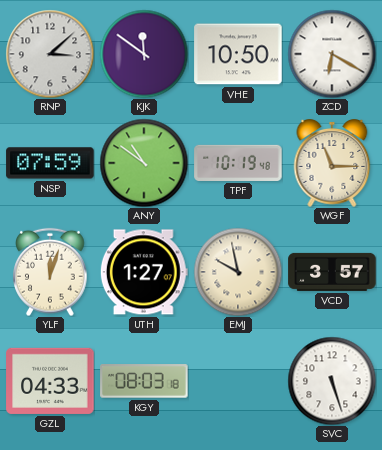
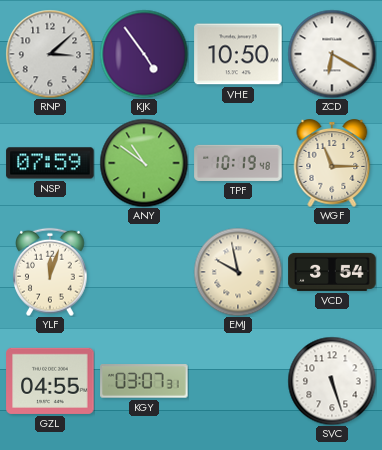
KJK: 11:51 -> 4:54
UTH: 1:27 -> none
VCD: 3:57 -> 3:54
GZL: 04:33 -> 04:55
KGY: 08:03 -> 03:07
